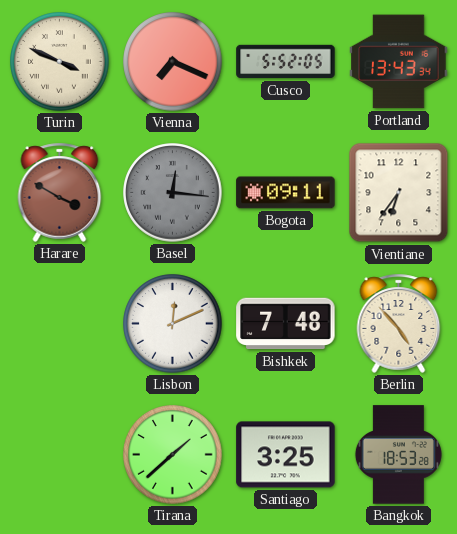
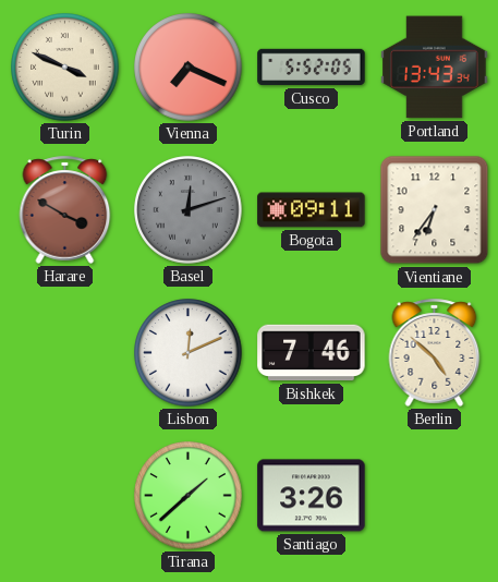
Basel: 12:16 -> 12:12
Bishkek: 7:48 -> 7:46
Berlin: 4:53 -> 4:52
Santiago: 3:25 -> 3:26
Bangkok: 18:53 -> none
